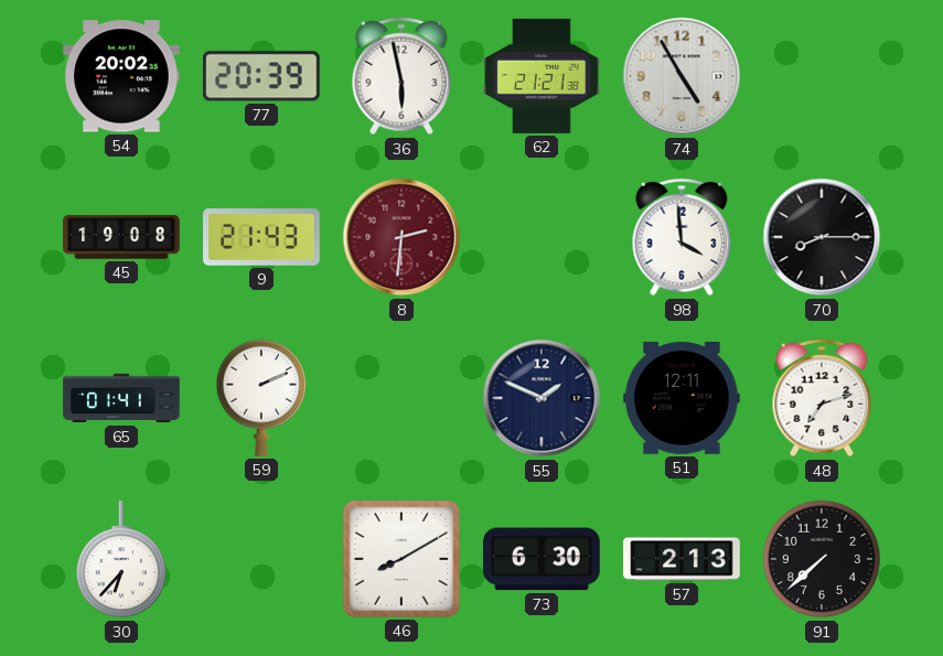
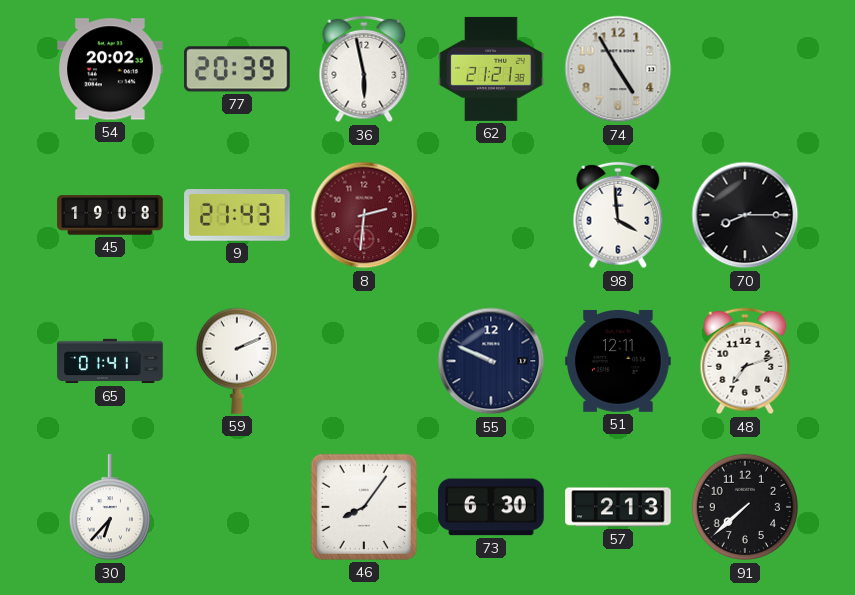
55: 1:49 -> 9:49
46: 8:10 -> 8:06
